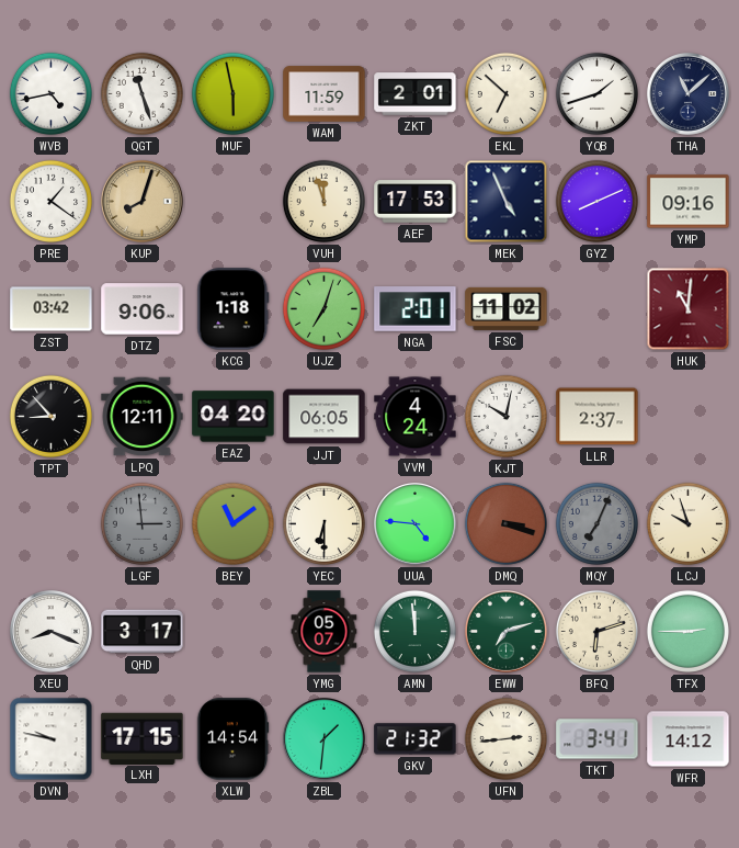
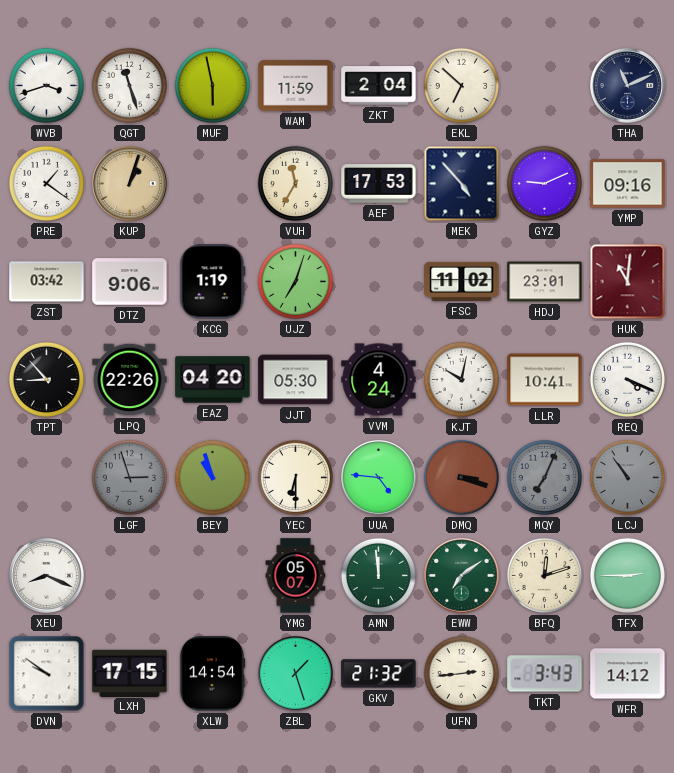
WVB: 4:43 -> 3:42
ZKT: 2:01 -> 2:04
YQB: 1:42 -> none
THA: 11:08 -> 11:11
KUP: 8:03 -> 1:03
VUH: 11:57 -> 11:35
MEK: 4:56 -> 4:53
GYZ: 8:11 -> 9:11
KCG: 1:18 -> 1:19
NGA: 2:01 -> none
HDJ: none -> 23:01
LPQ: 12:11 -> 22:26
JJT: 06:05 -> 05:30
LLR: 2:37 -> 10:41
REQ: none -> 4:19
LGF: 2:59 -> 2:57
BEY: 11:09 -> 10:57
LCJ: 9:57 -> 10:54
LCJ dial: cream -> grey
QHD: 3:17 -> none
EWW: 7:12 -> 7:09
BFQ: 6:12 -> 12:12
DVN: 9:47 -> 9:51
ZBL: 1:31 -> 1:27
TKT: 3:41 -> 3:43
